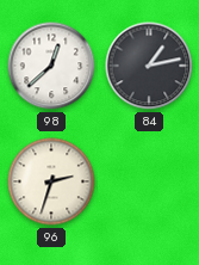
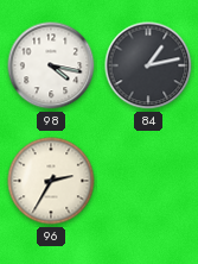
98: 12:38 -> 4:17
96: 2:33 -> 2:35
